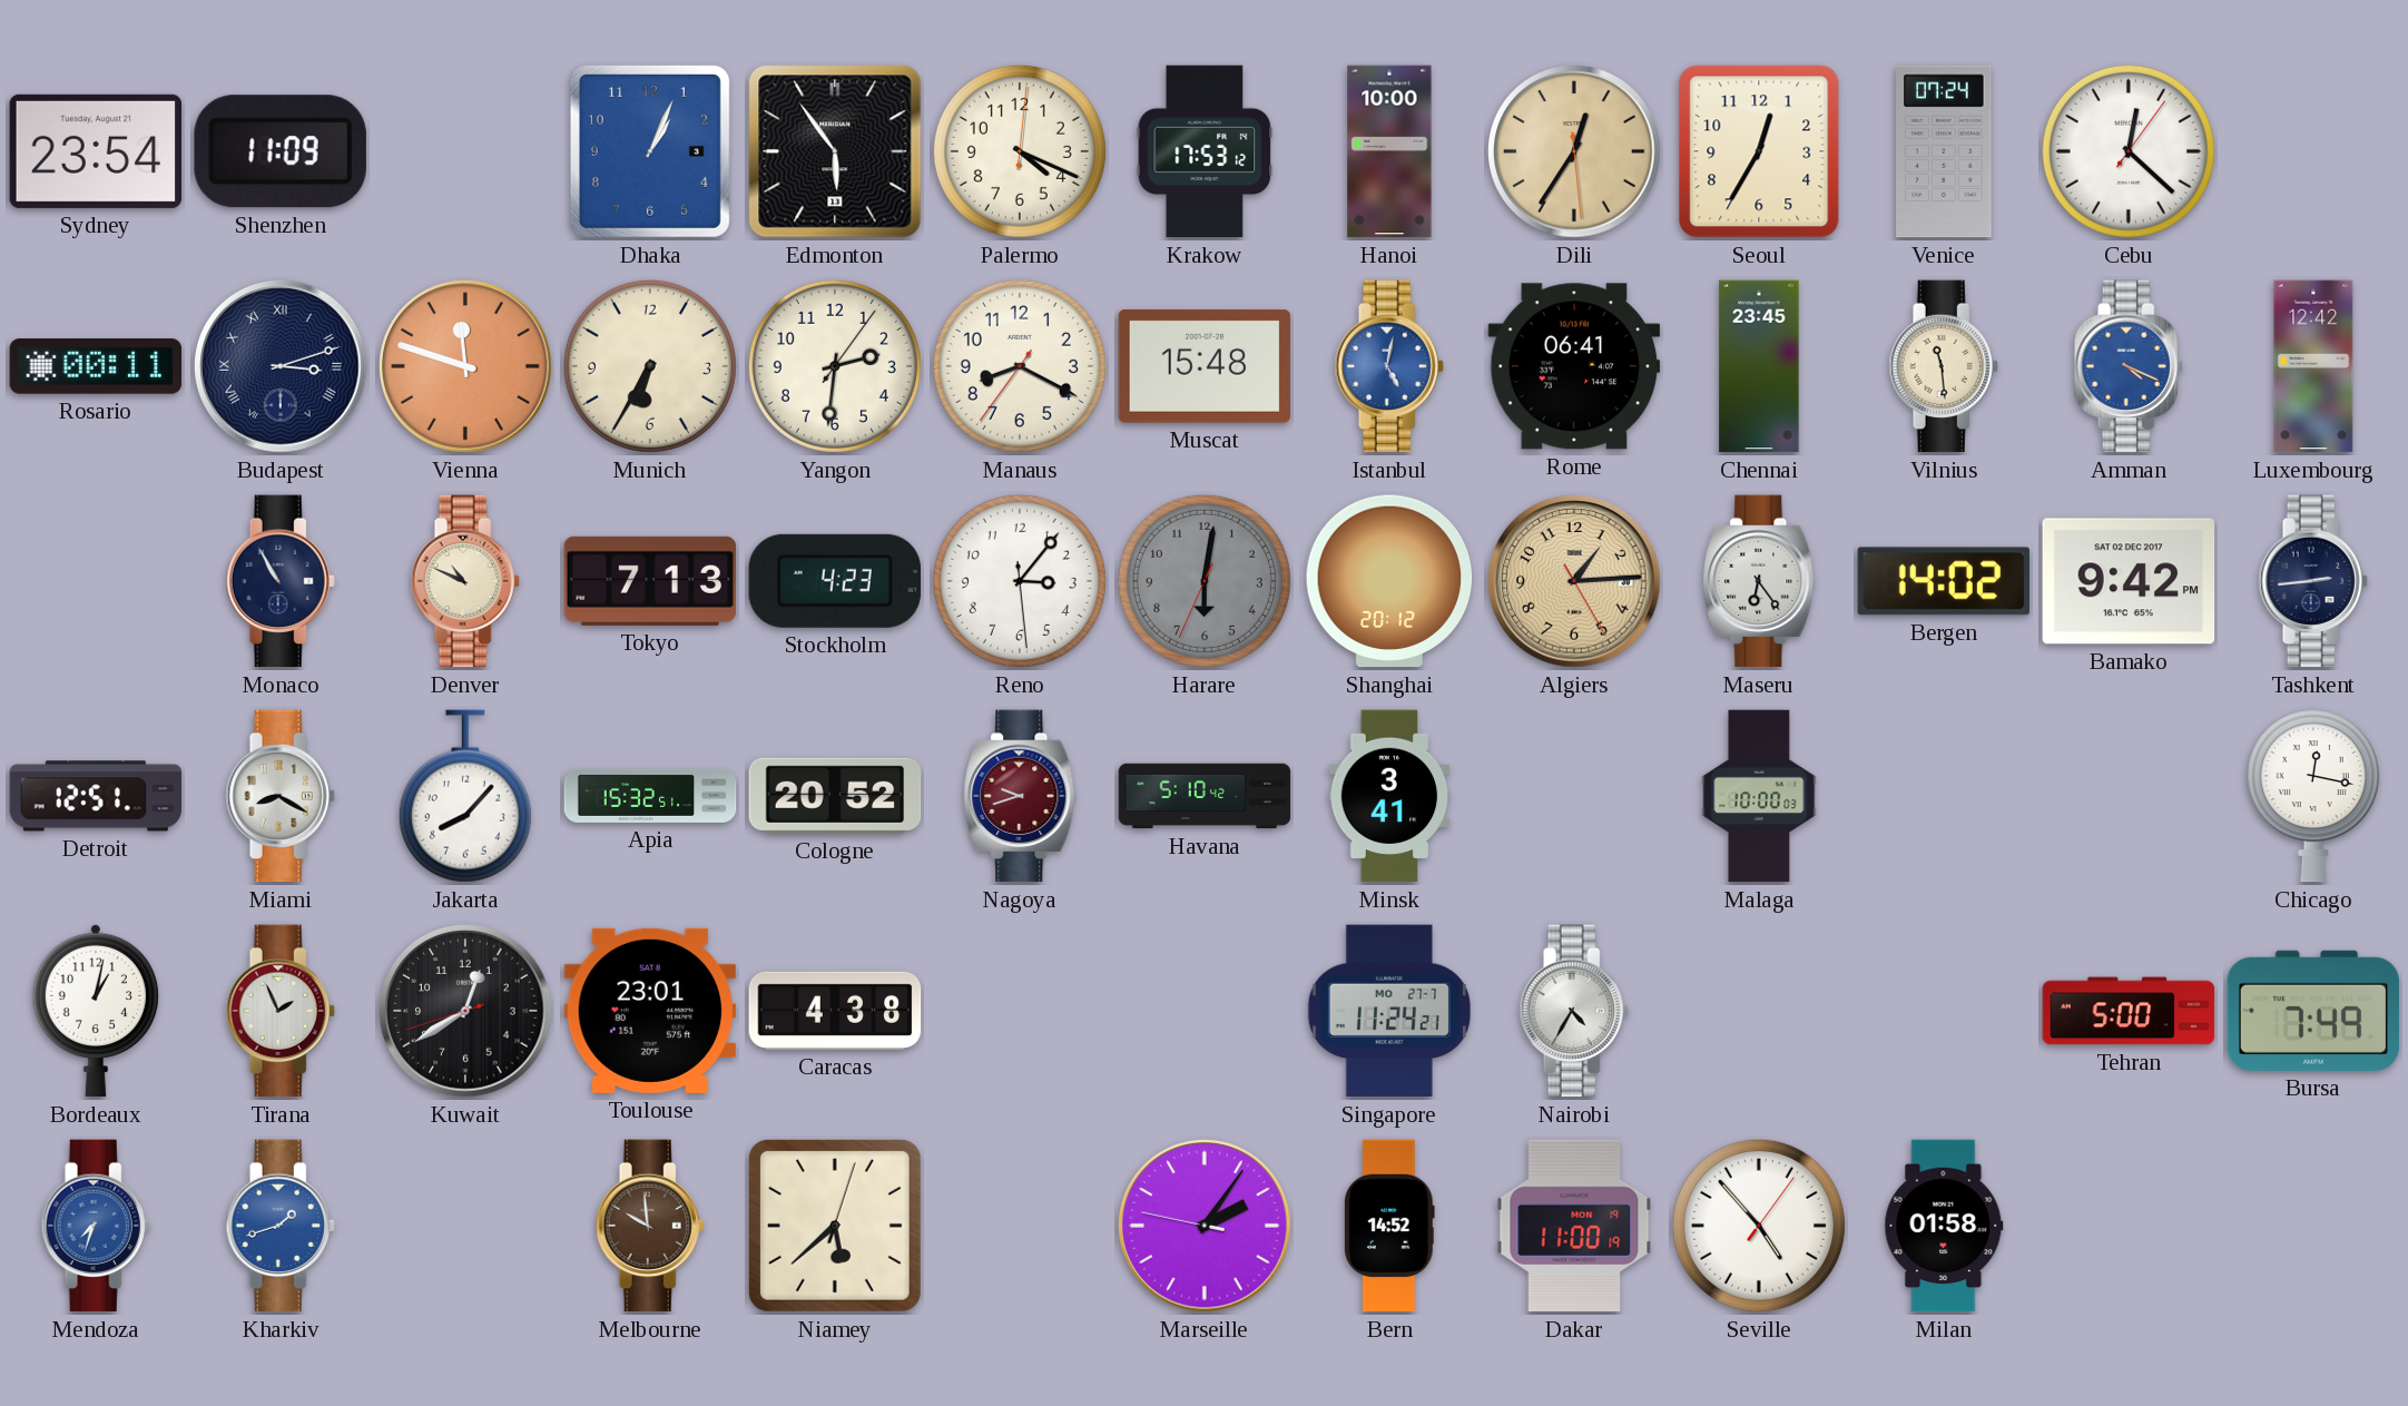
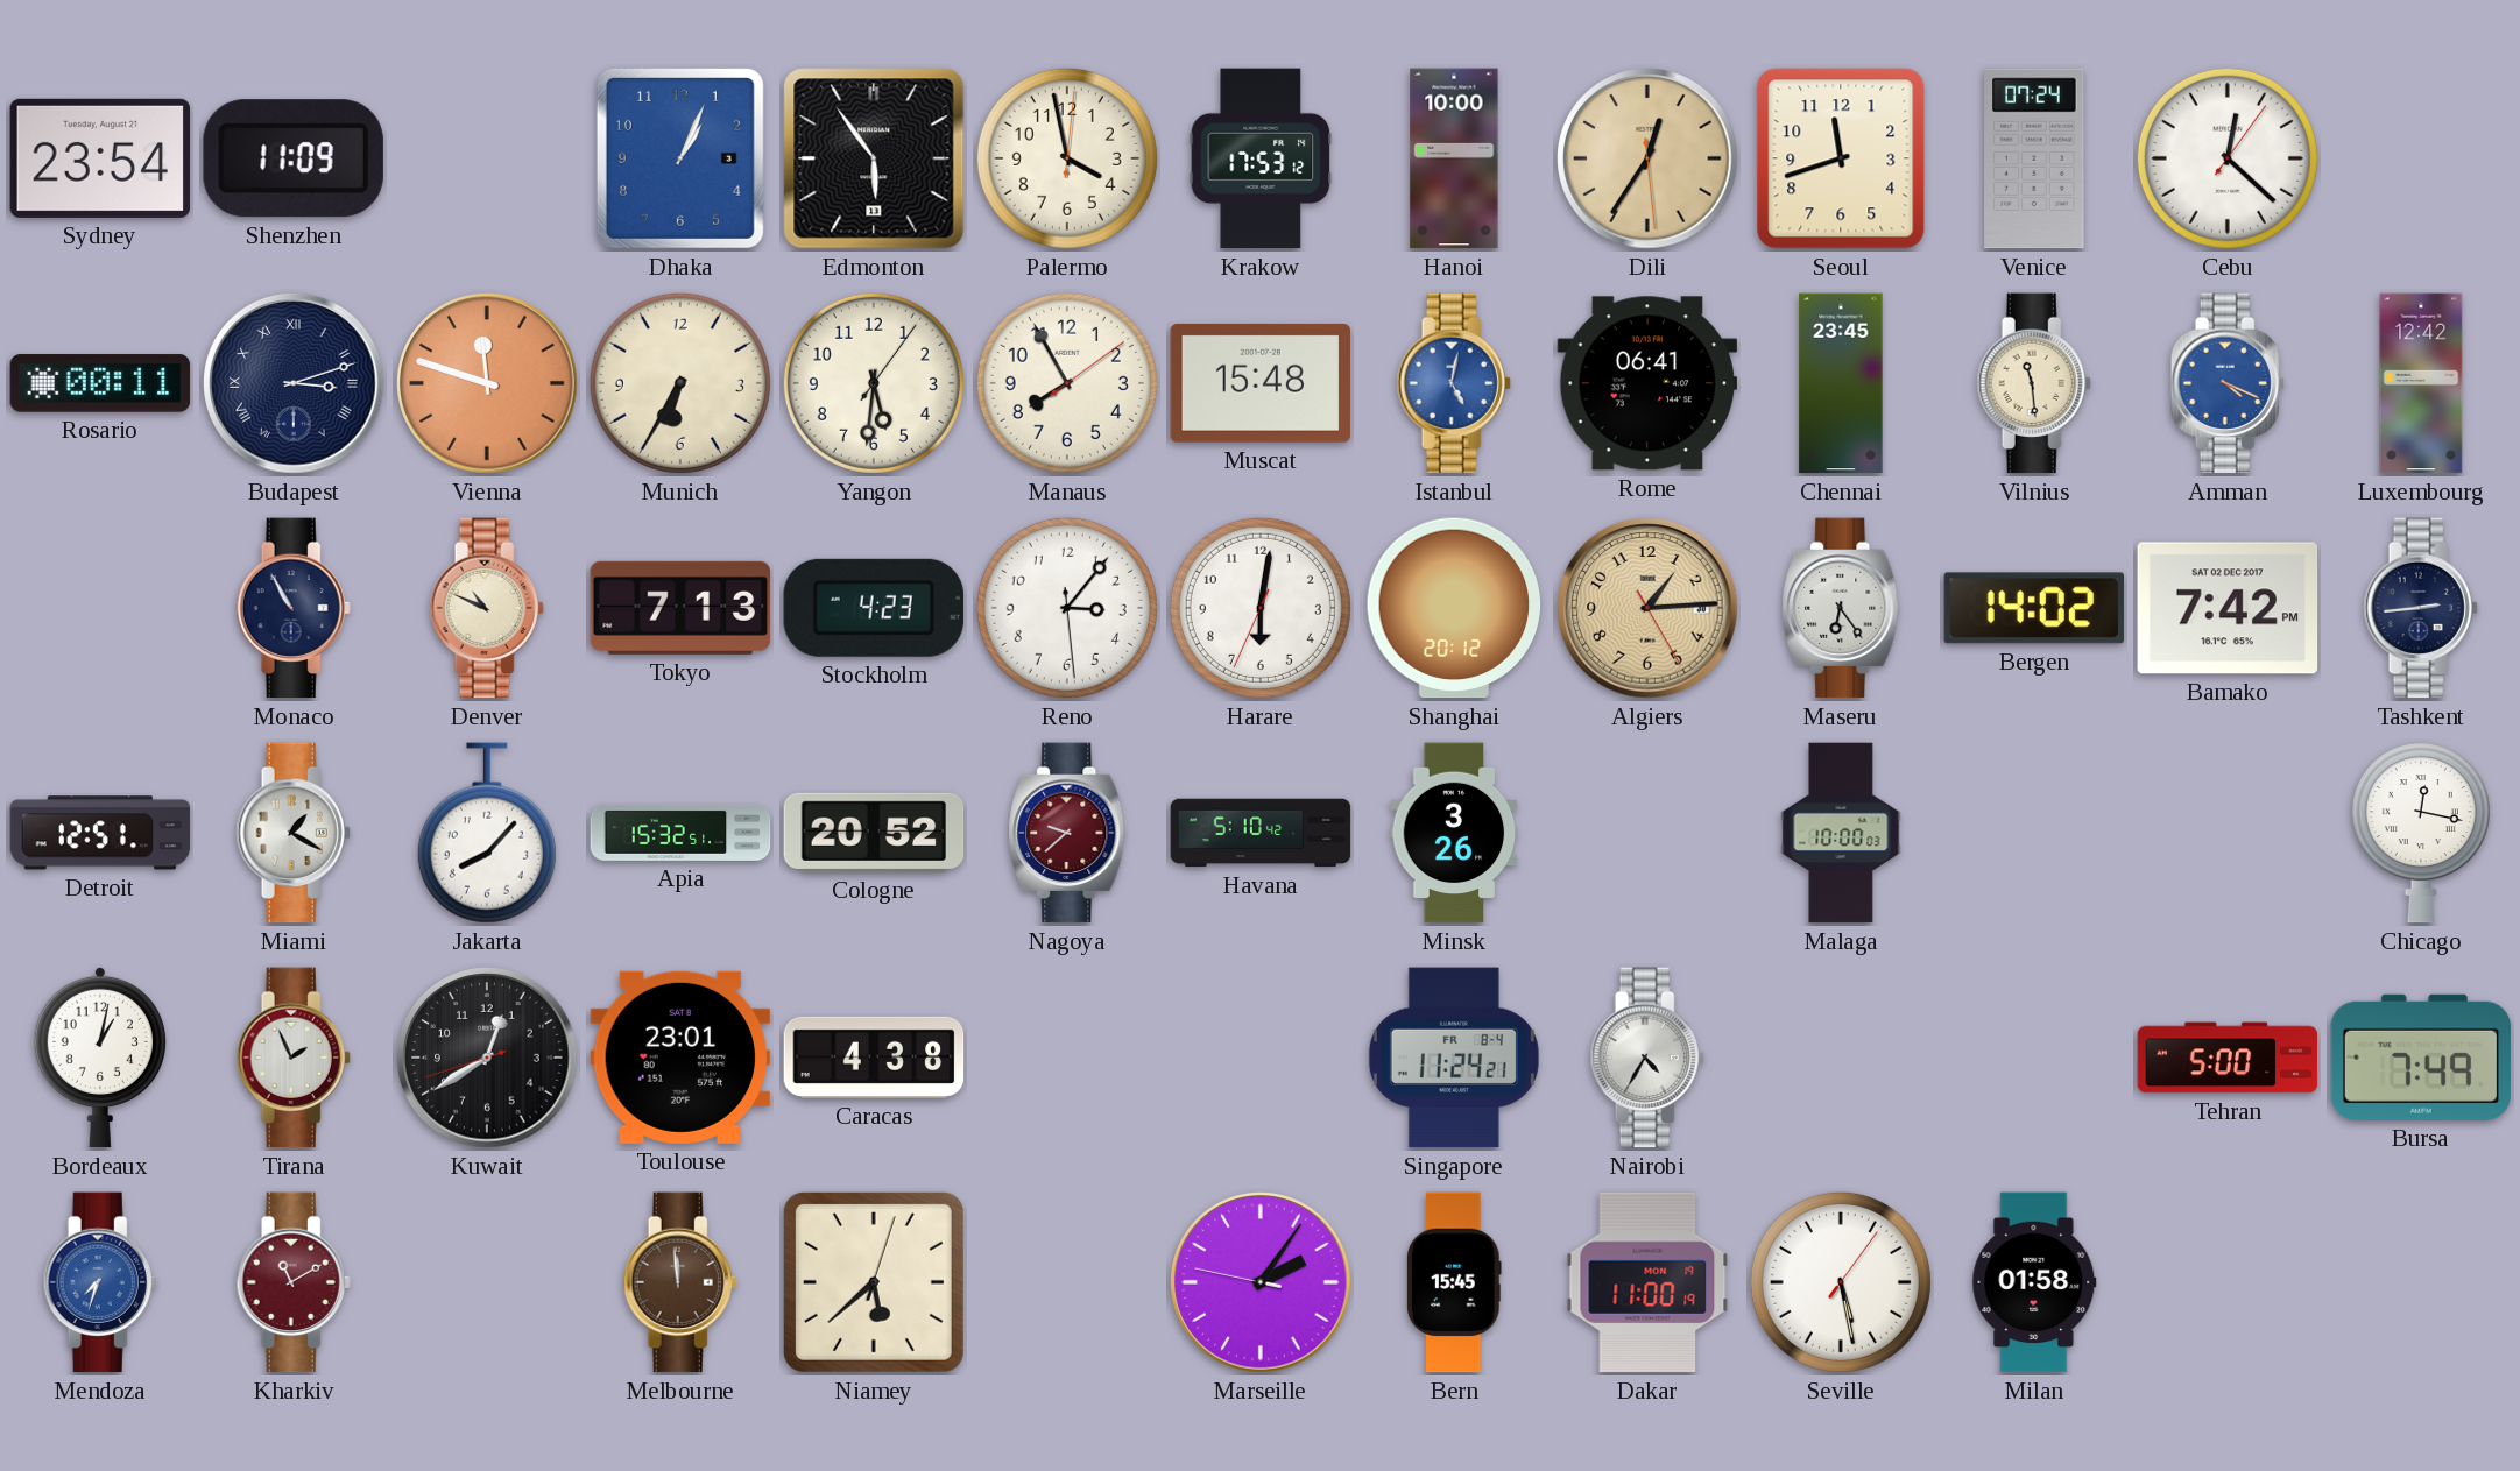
Palermo: 4:19 -> 3:58
Seoul: 12:35 -> 11:42
Yangon: 2:31 -> 5:31
Manaus: 8:19 -> 7:55
Harare dial: grey -> white
Bamako: 9:42 -> 7:42
Miami: 8:20 -> 1:20
Nagoya: 9:42 -> 9:38
Minsk: 3:41 -> 3:26
Singapore date: MO 27-7 -> FR 8-4
Kharkiv: 1:42 -> 11:10
Kharkiv dial: blue -> burgundy
Melbourne: 9:59 -> 11:59
Bern: 14:52 -> 15:45
Seville: 4:53 -> 5:28
